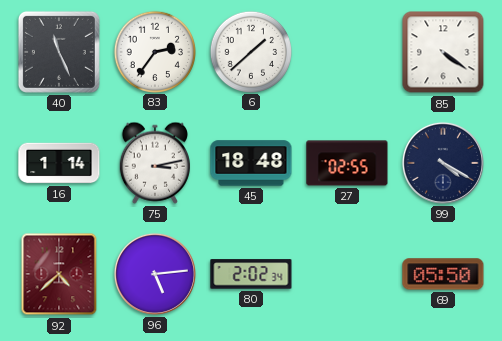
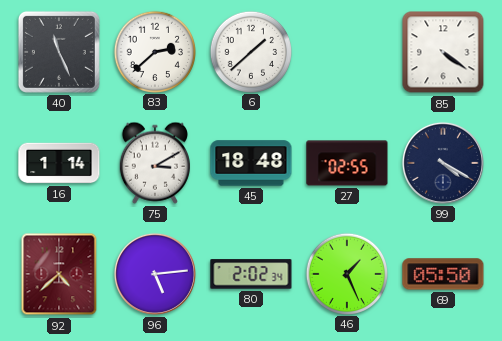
83: 2:36 -> 2:38
75: 3:13 -> 3:10
46: none -> 1:26
